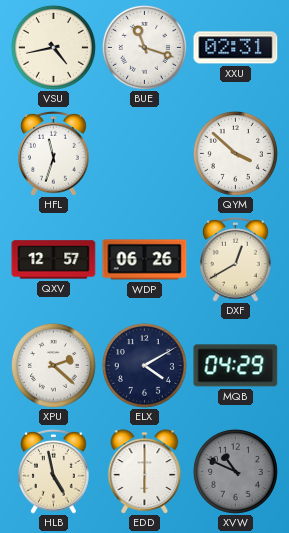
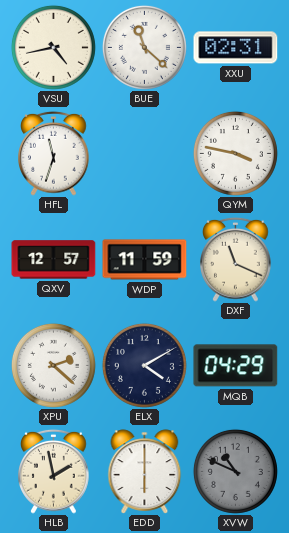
BUE: 11:18 -> 11:22
QYM: 3:52 -> 3:47
WDP: 06:26 -> 11:59
DXF: 12:40 -> 11:19
HLB: 4:58 -> 1:58
